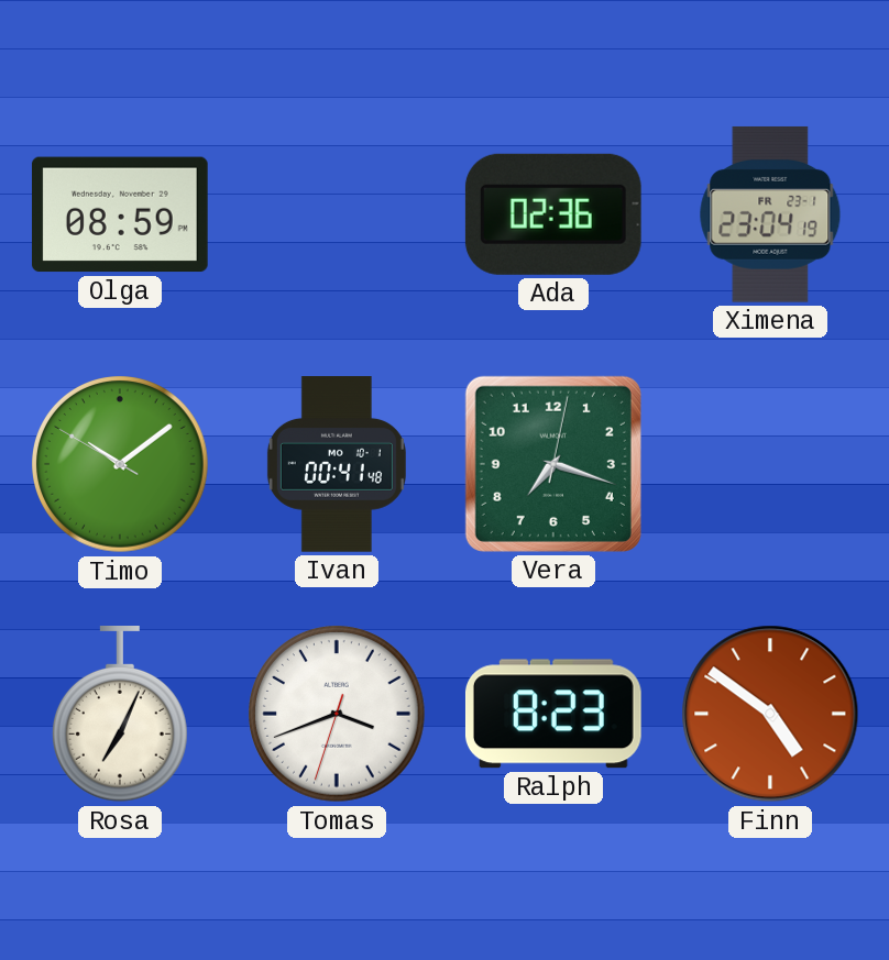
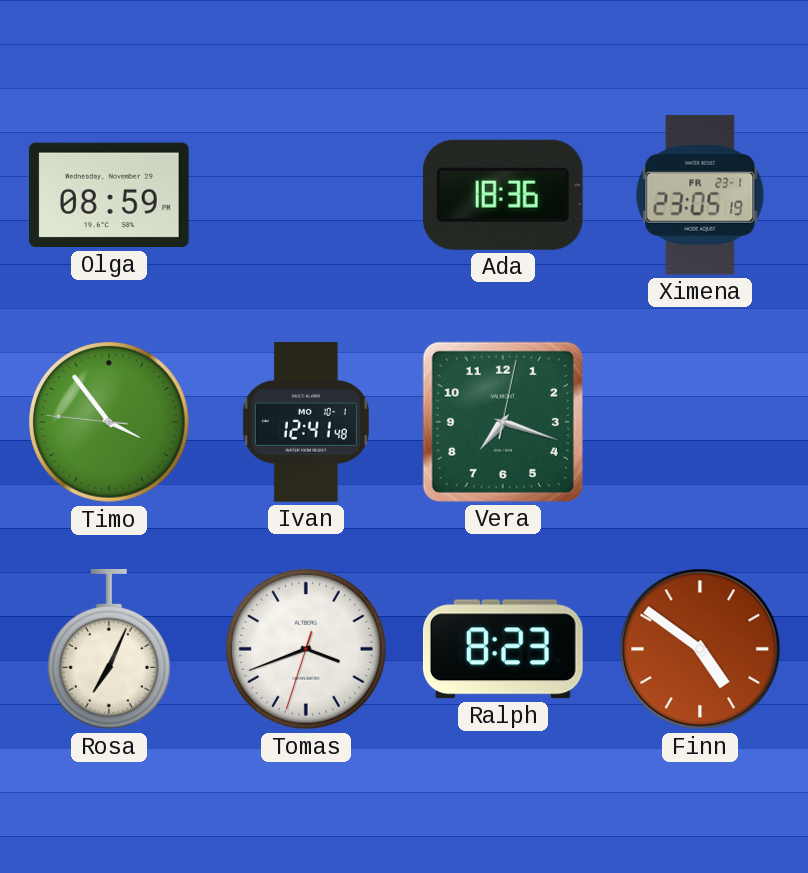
Ada: 02:36 -> 18:36
Ximena: 23:04 -> 23:05
Timo: 10:08 -> 3:53
Ivan: 00:41 -> 12:41
